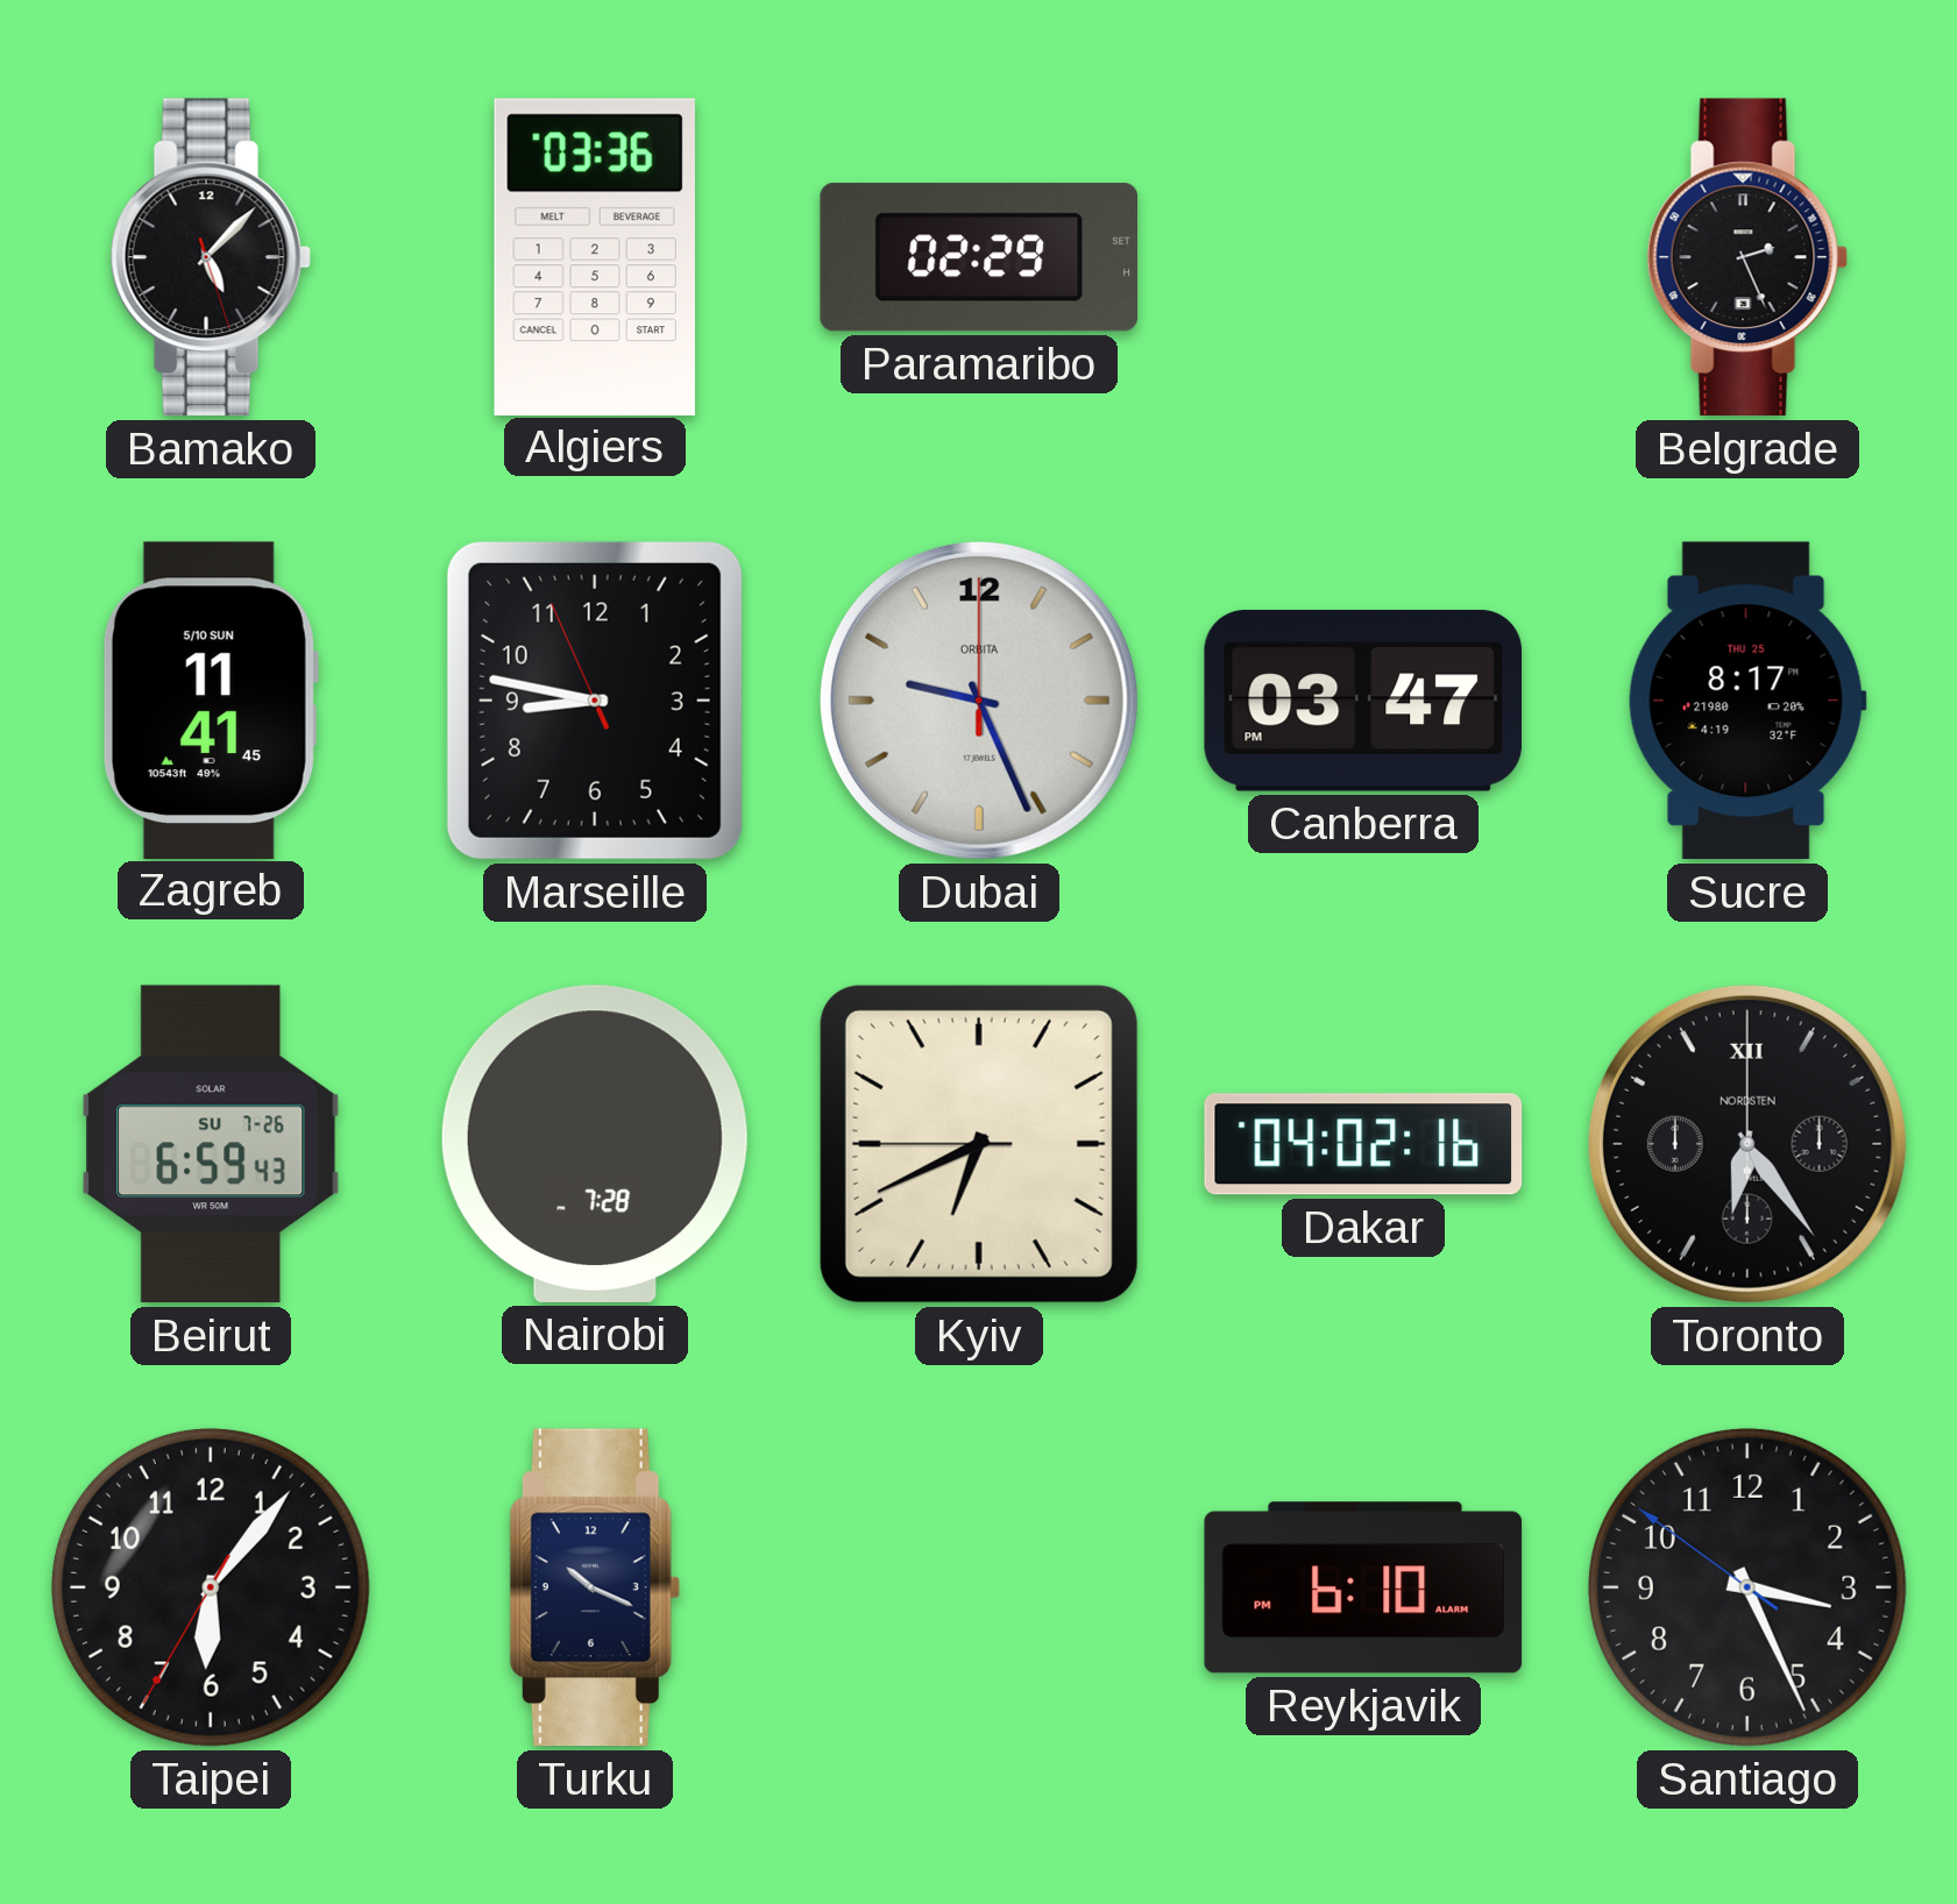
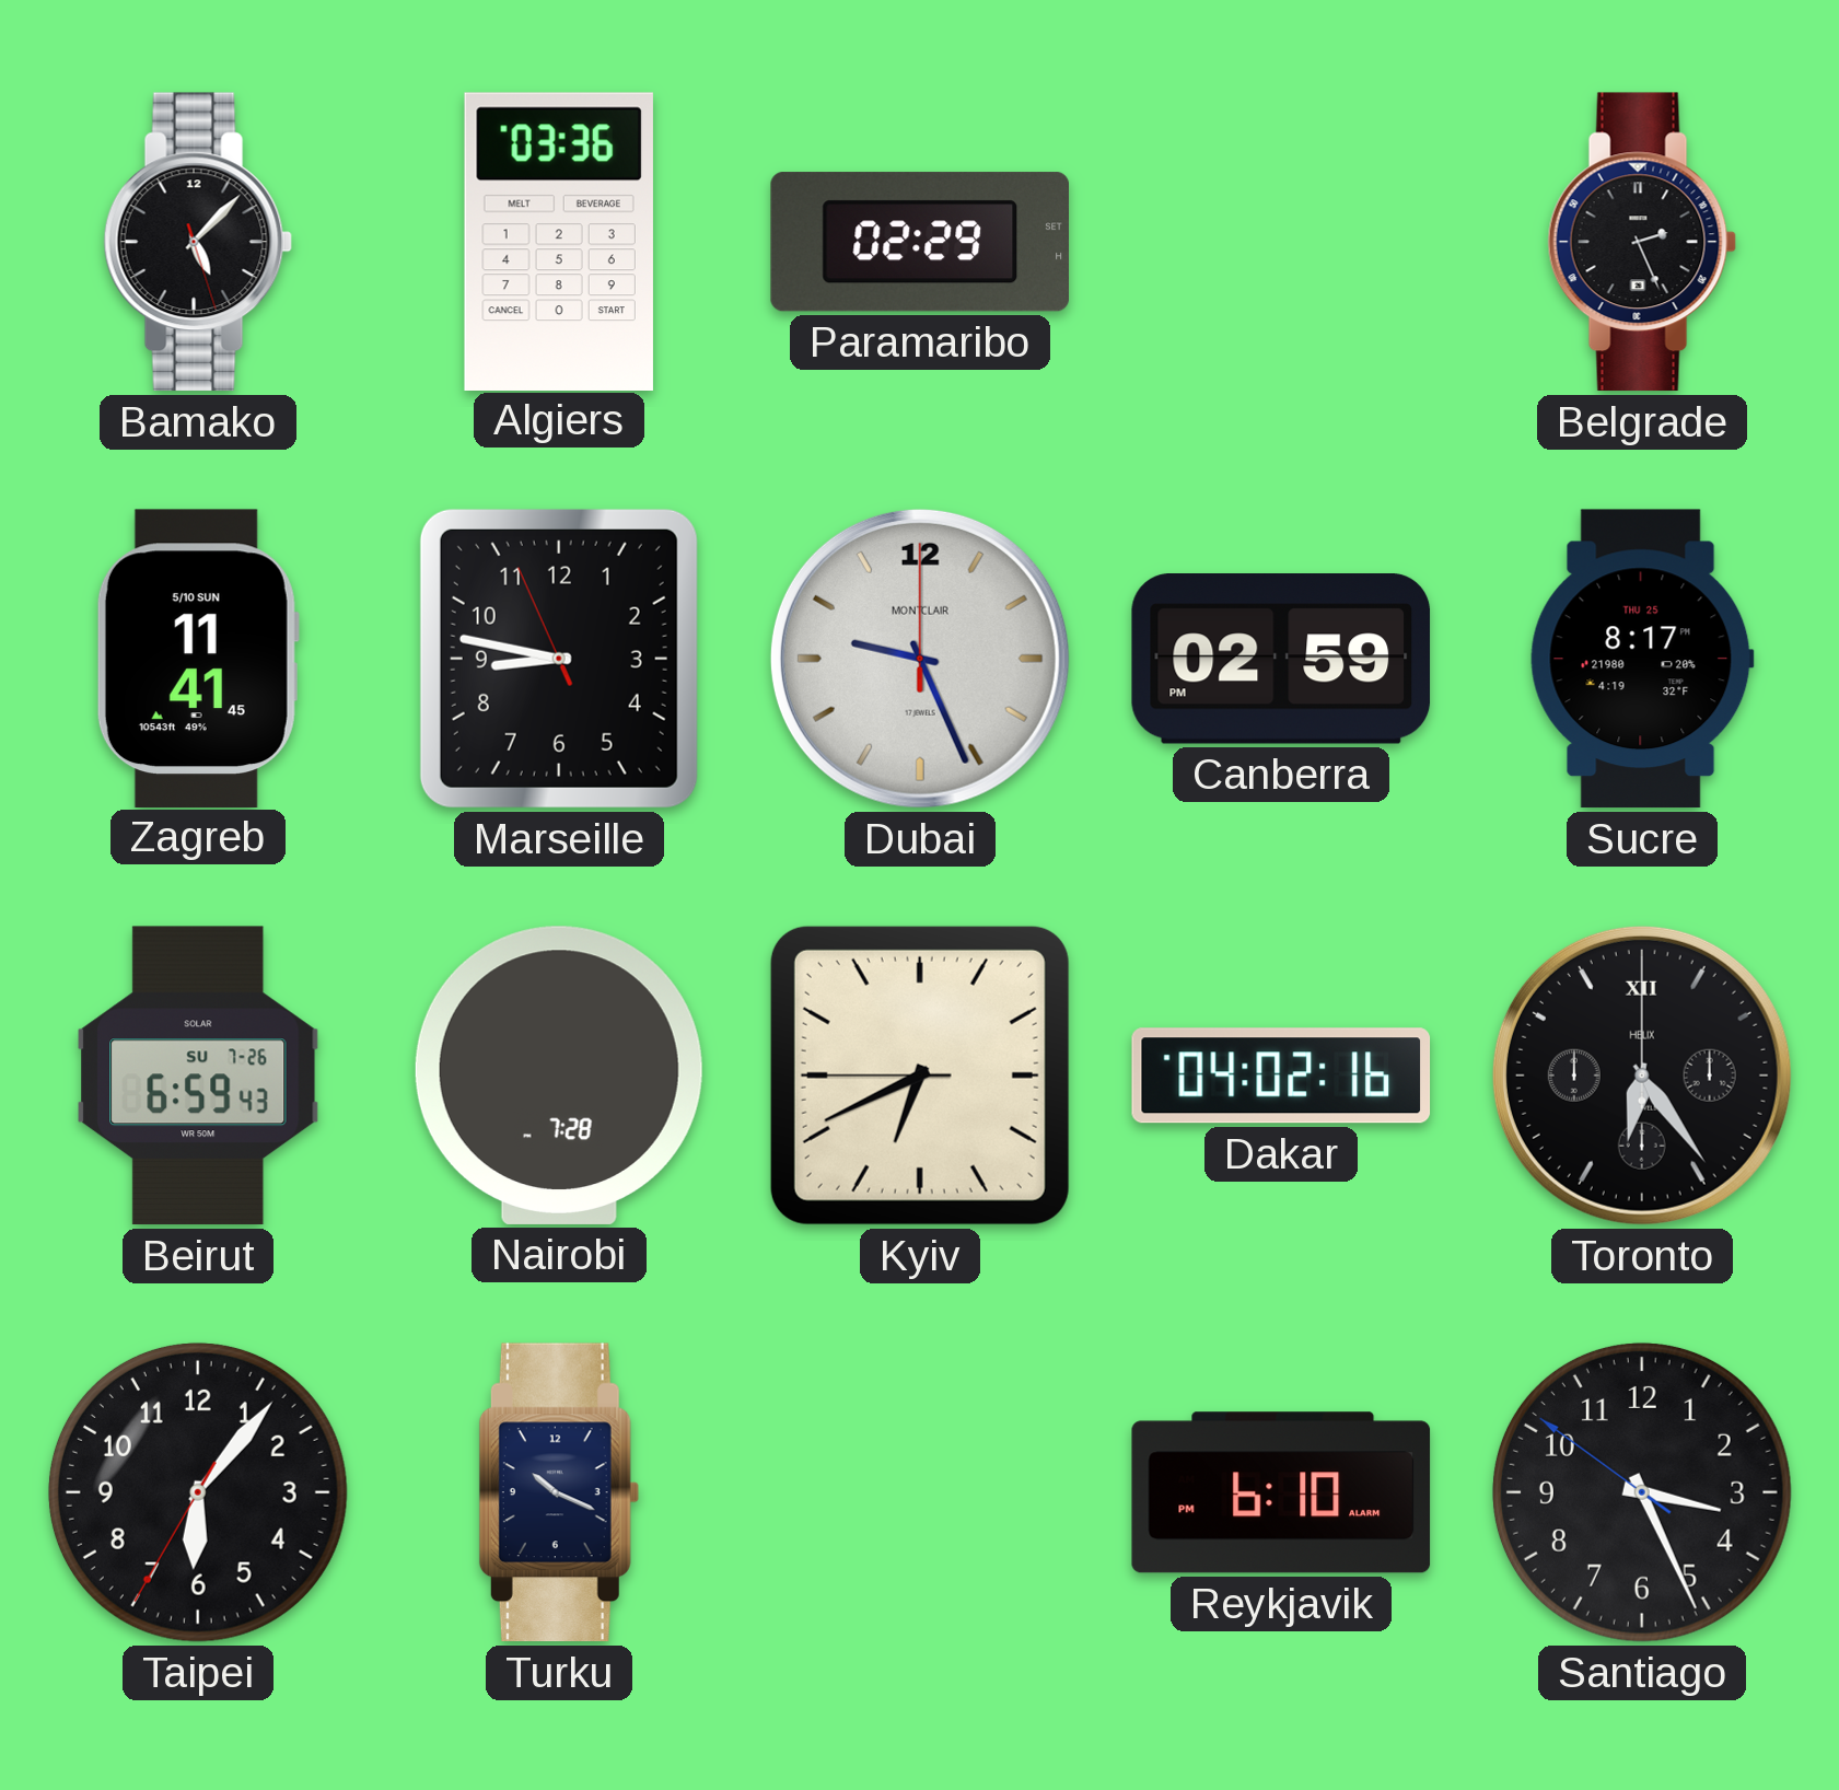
Dubai brand: ORBITA -> MONTCLAIR
Canberra: 03:47 -> 02:59
Toronto brand: NORDSTEN -> HELIX
